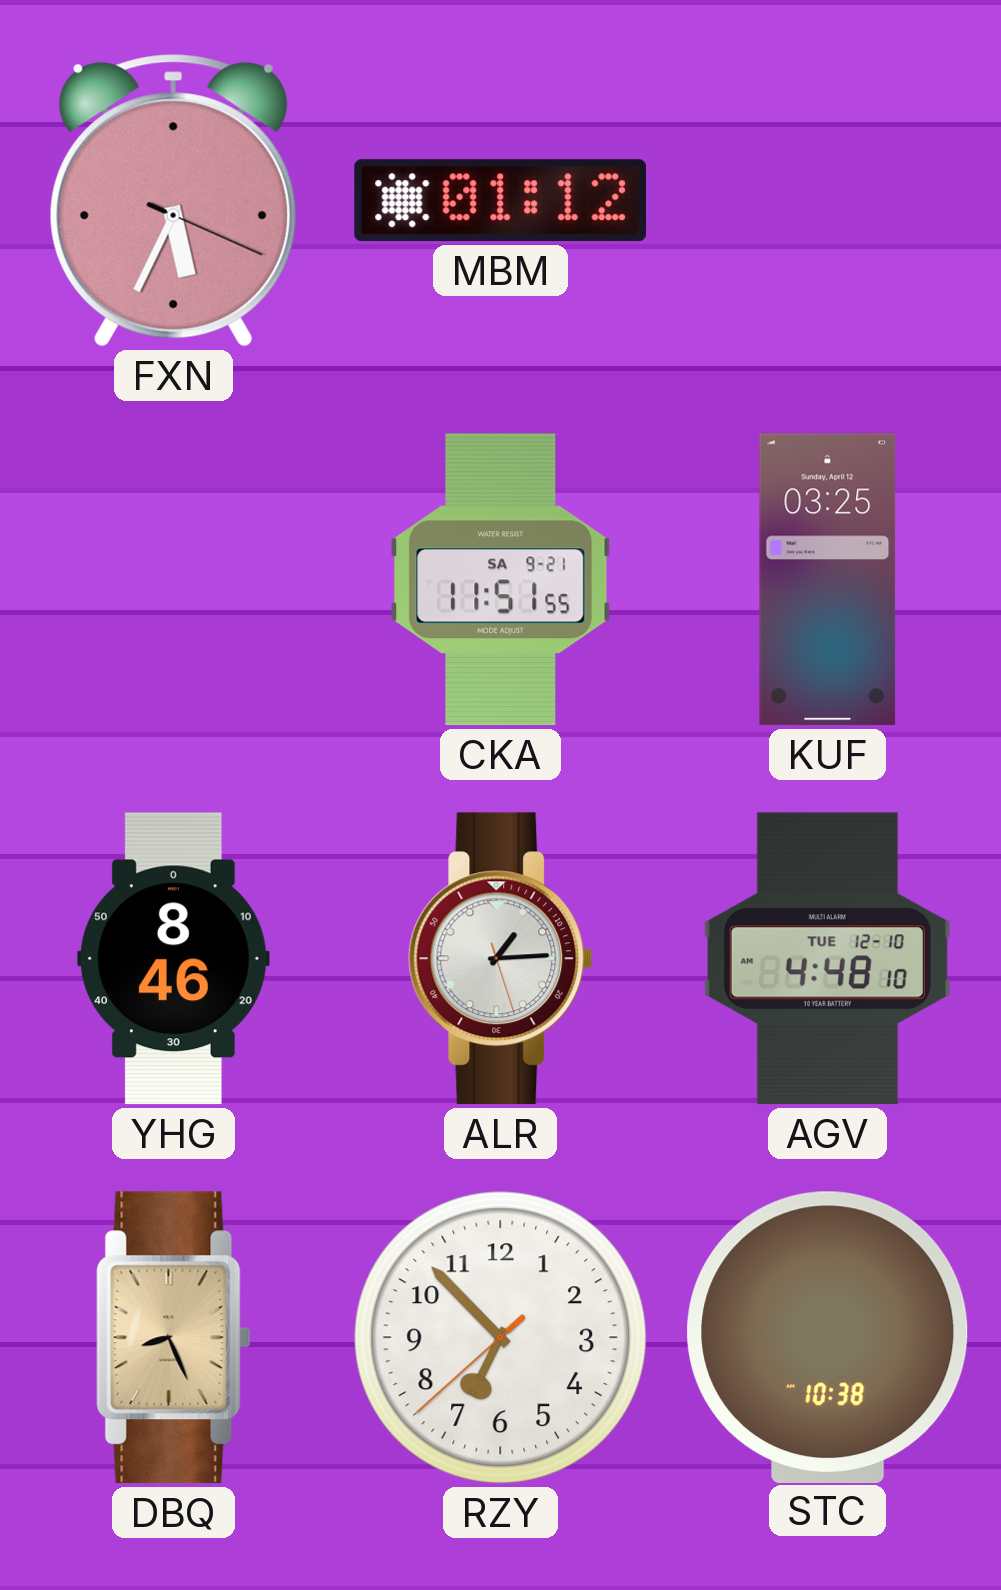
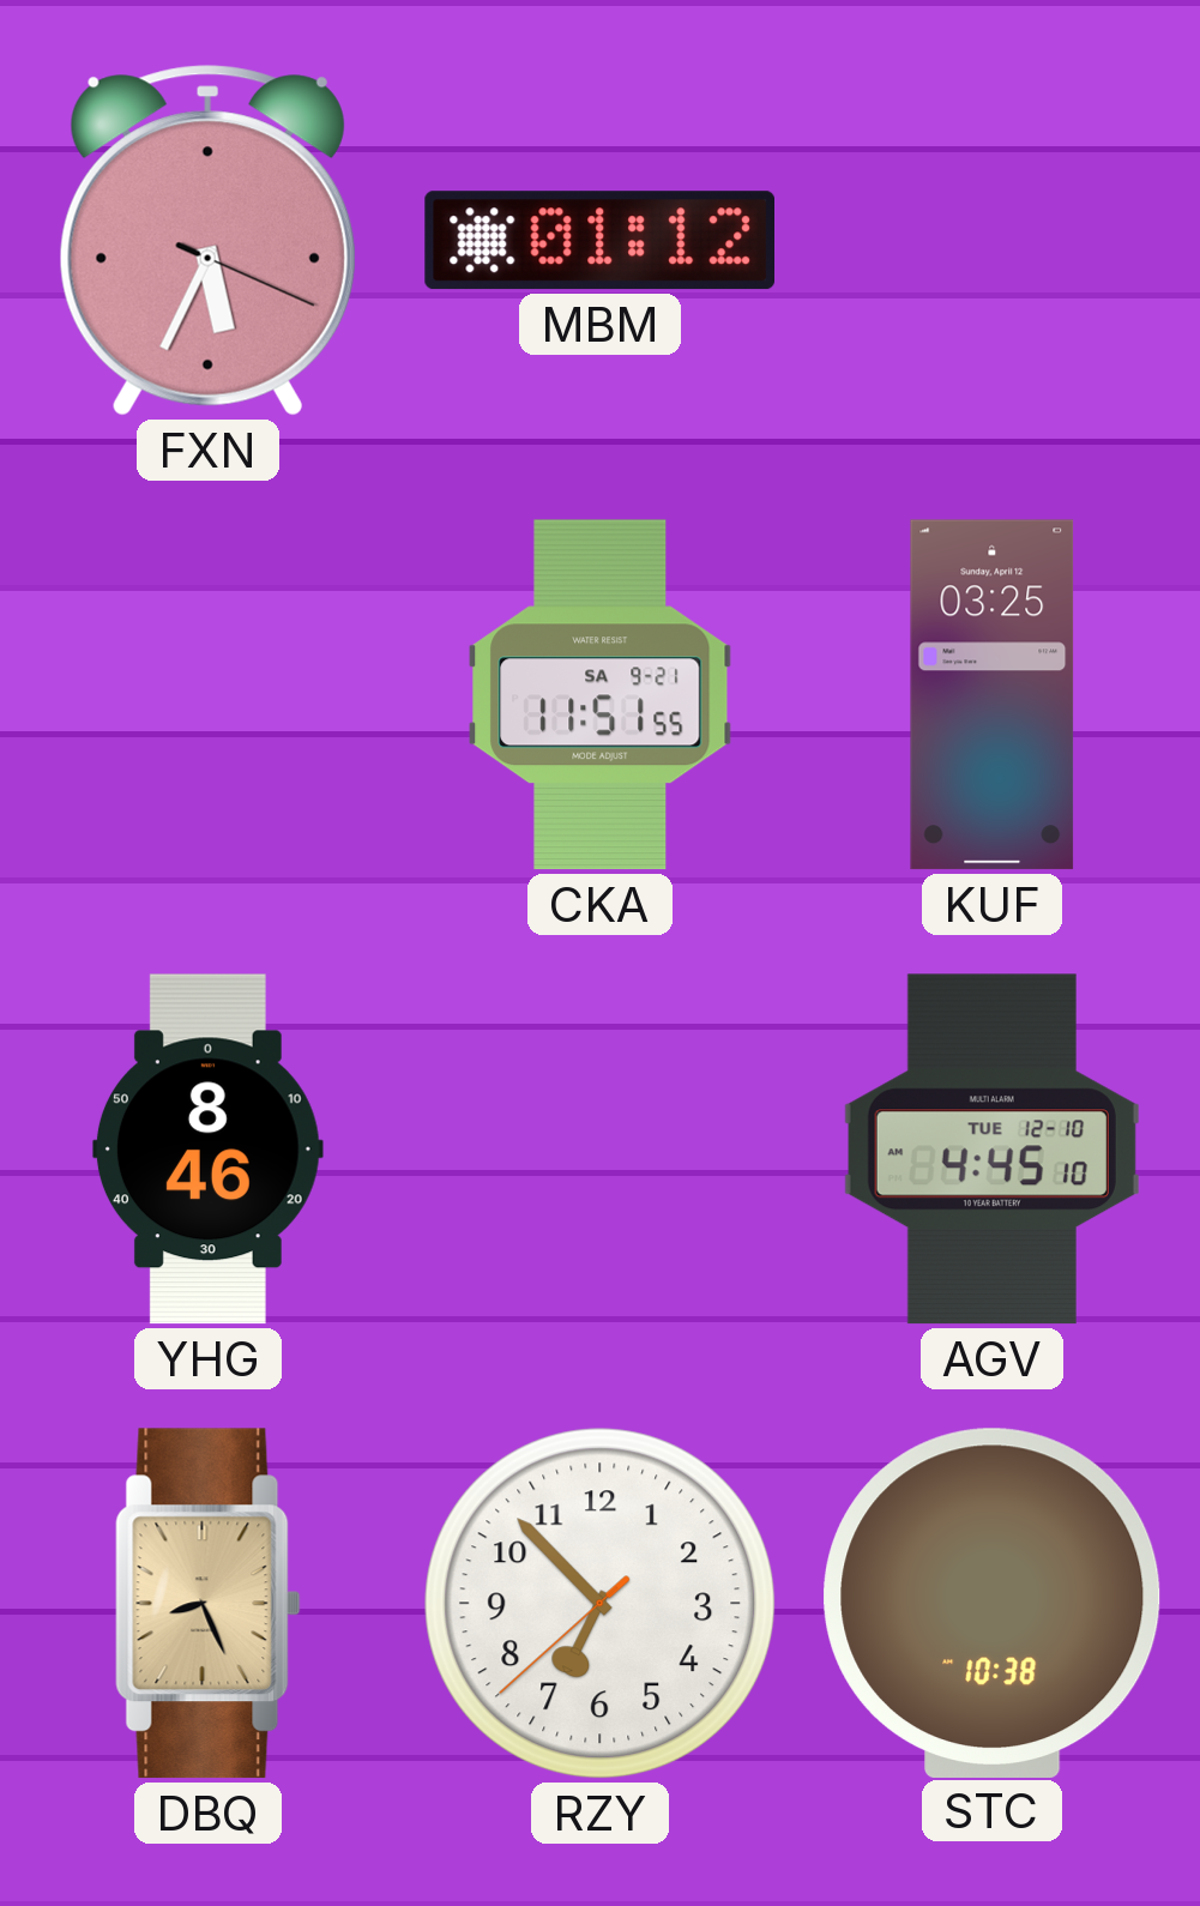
ALR: 1:14 -> none
AGV: 4:48 -> 4:45
